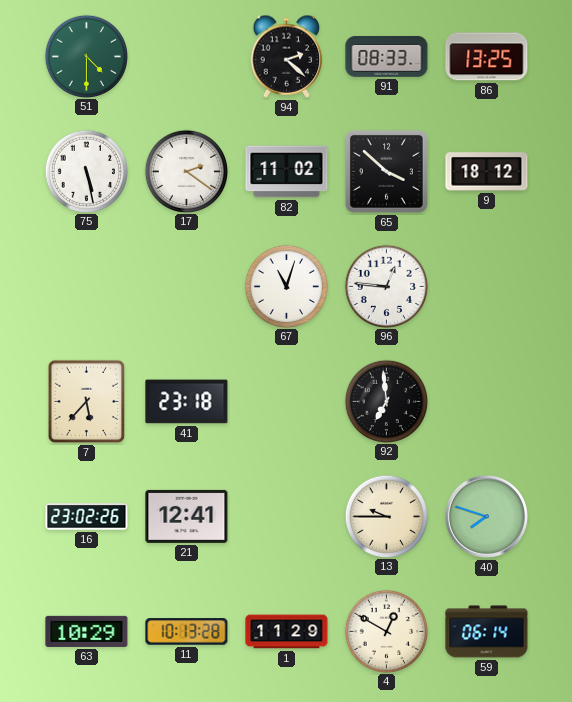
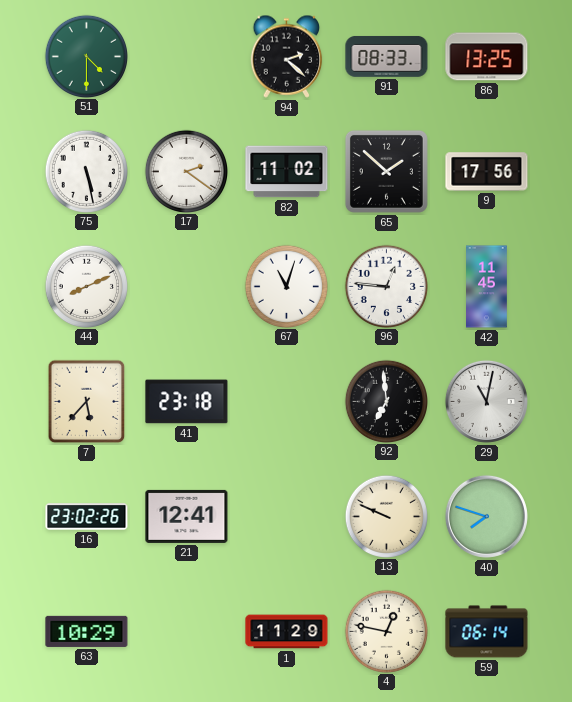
65: 3:52 -> 1:52
9: 18:12 -> 17:56
44: none -> 8:11
42: none -> 11:45
29: none -> 11:02
13: 9:45 -> 9:49
11: 10:13 -> none
4: 12:50 -> 12:47
